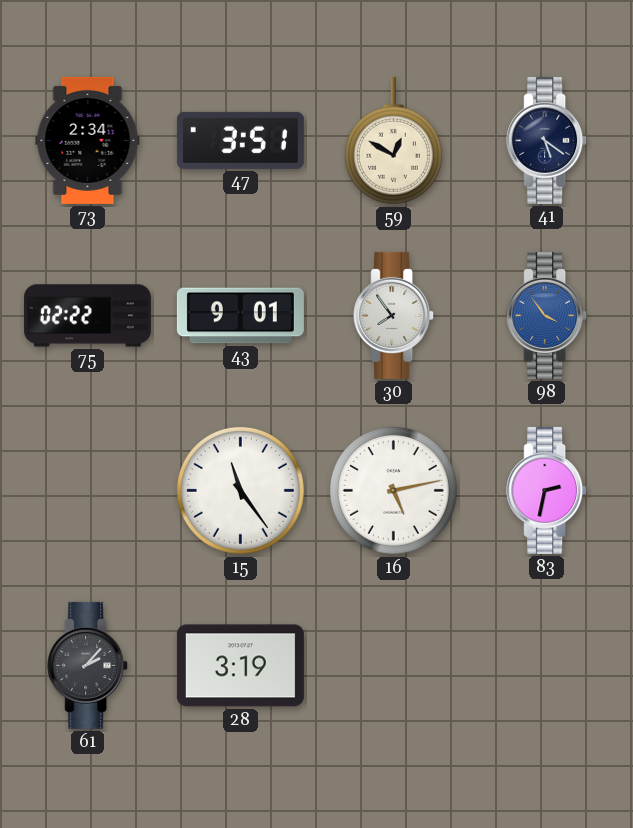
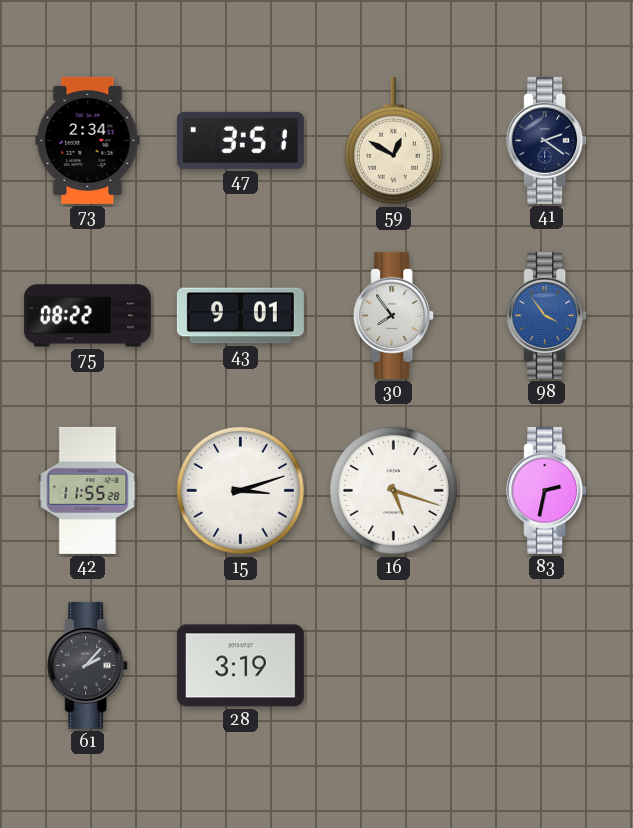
41: 5:21 -> 2:21
75: 02:22 -> 08:22
42: none -> 11:55
15: 11:24 -> 3:12
16: 5:13 -> 5:18
